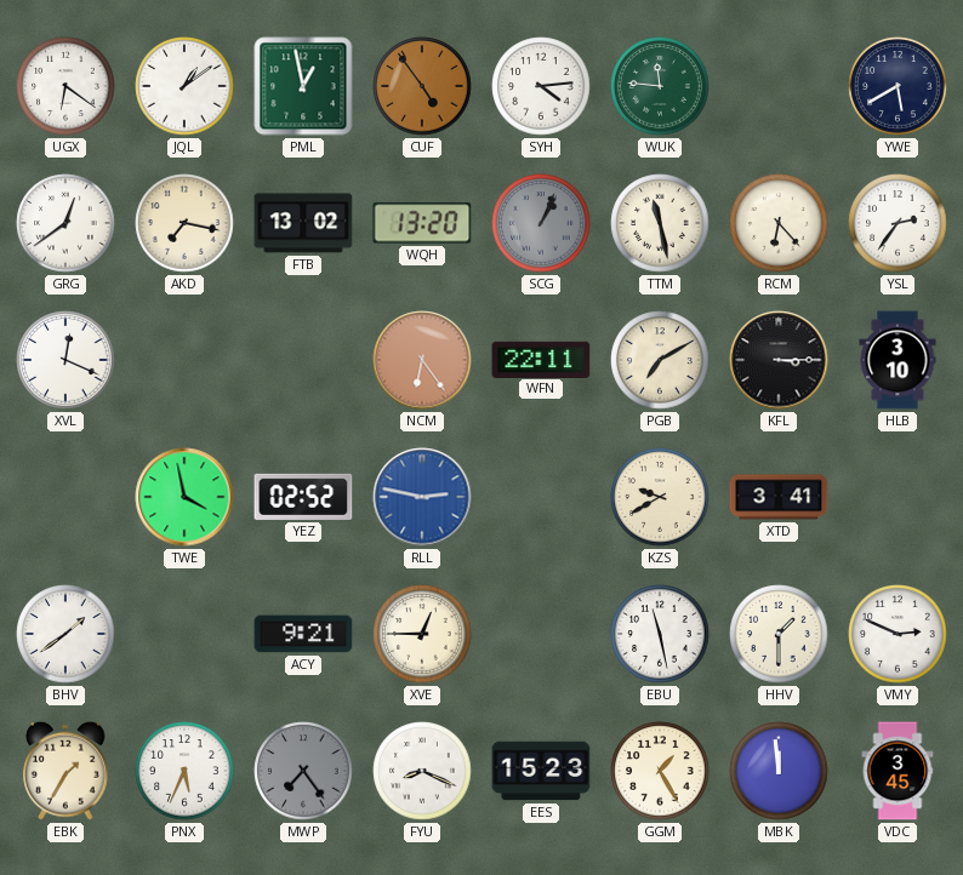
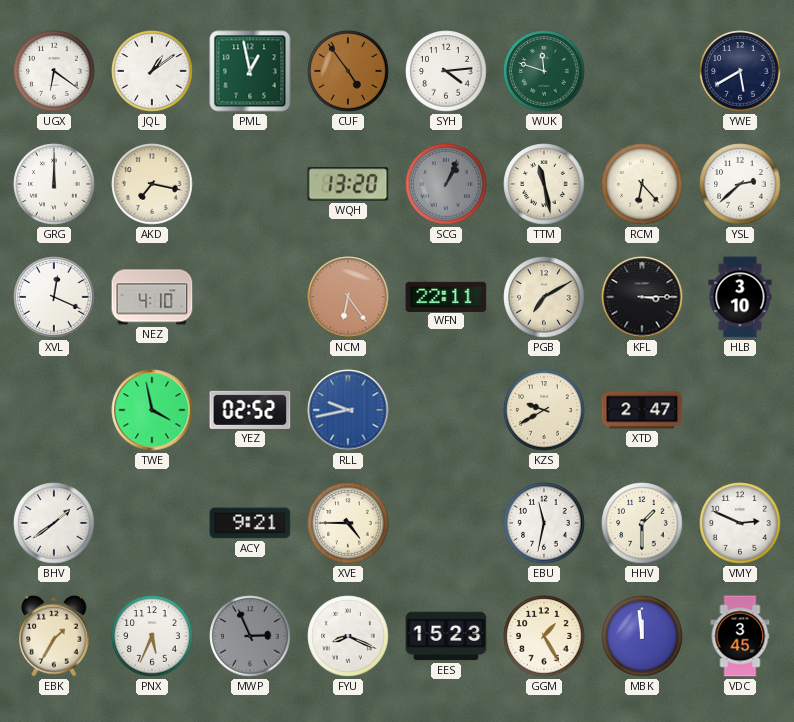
WUK: 11:46 -> 11:48
GRG: 12:39 -> 12:00
FTB: 13:02 -> none
YSL: 2:36 -> 2:38
NEZ: none -> 4:10
RLL: 2:47 -> 9:43
XTD: 3:41 -> 2:47
XVE: 12:45 -> 4:45
EBU: 11:28 -> 11:32
MWP: 7:24 -> 2:56
